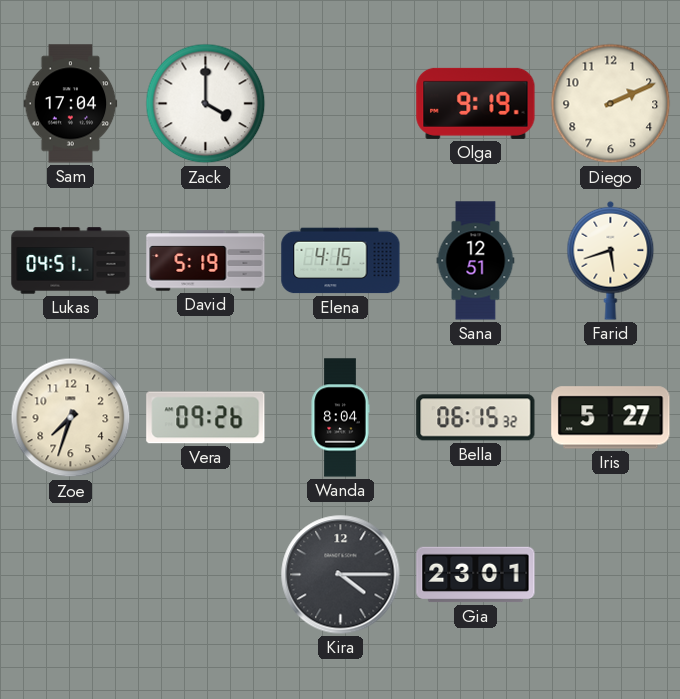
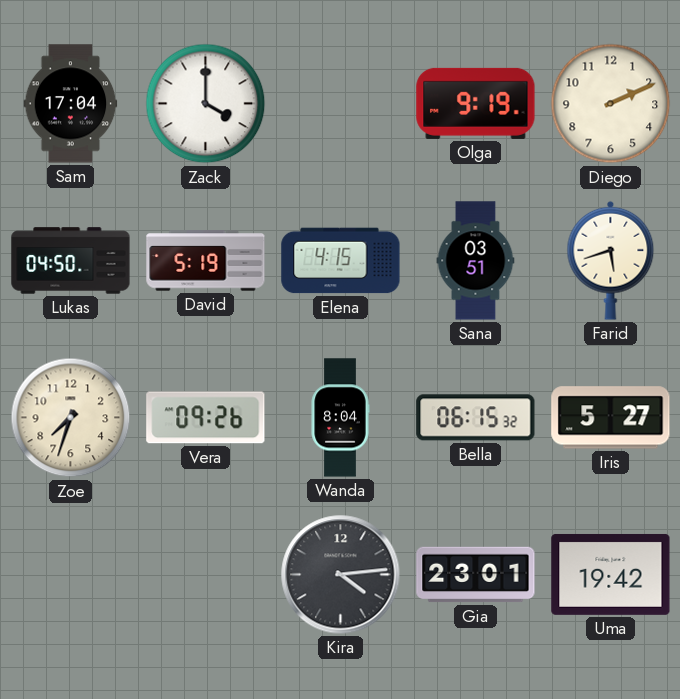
Lukas: 04:51 -> 04:50
Sana: 12:51 -> 03:51
Kira: 4:15 -> 4:14
Uma: none -> 19:42
